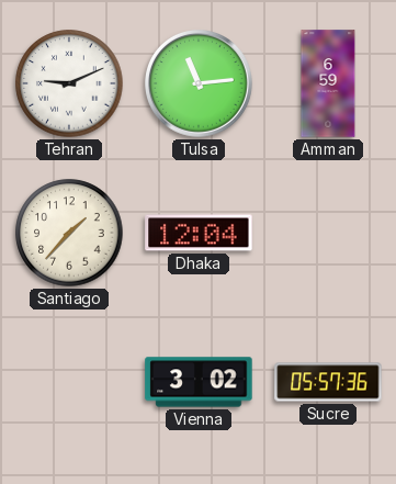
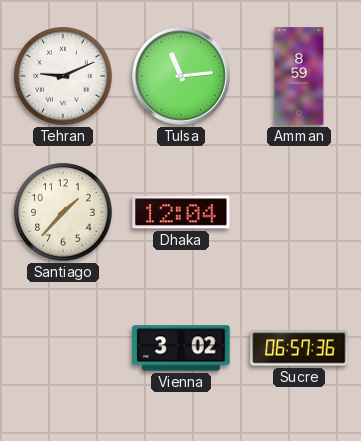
Amman: 6:59 -> 8:59
Sucre: 05:57 -> 06:57
